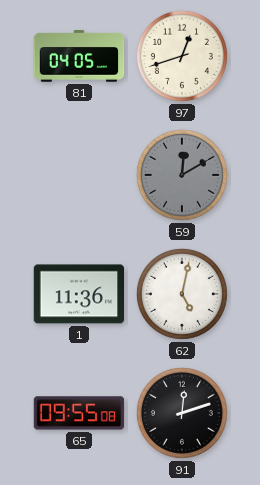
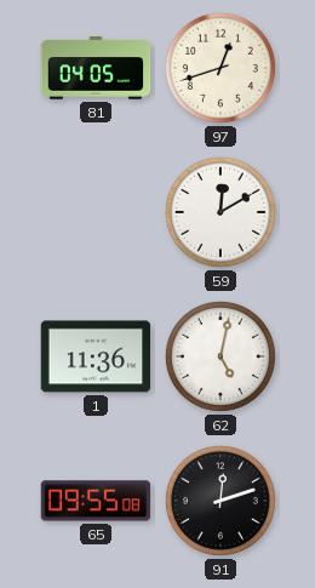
59 dial: grey -> white
